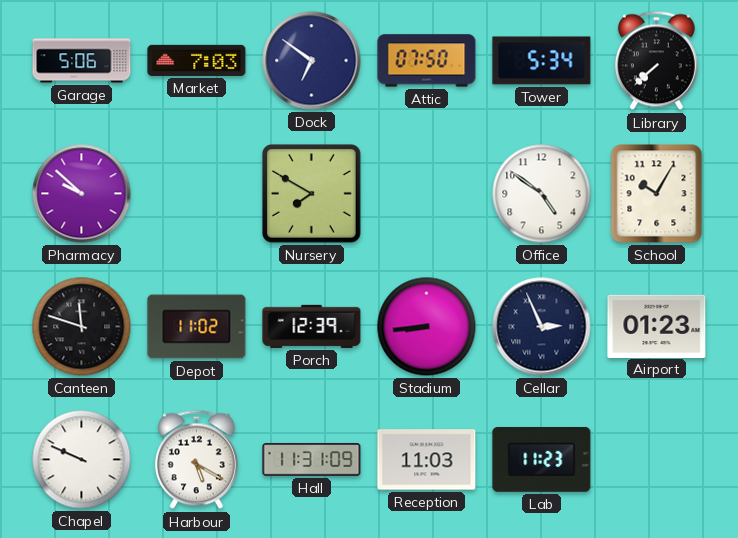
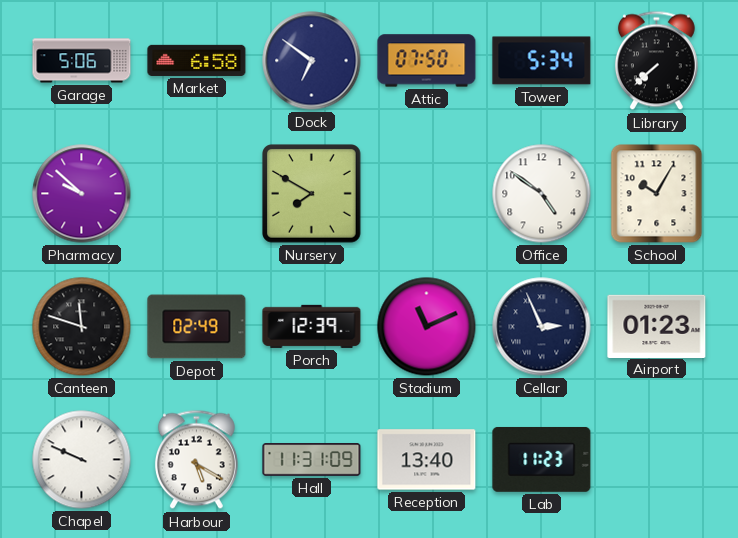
Market: 7:03 -> 6:58
Depot: 11:02 -> 02:49
Stadium: 8:44 -> 11:11
Reception: 11:03 -> 13:40
